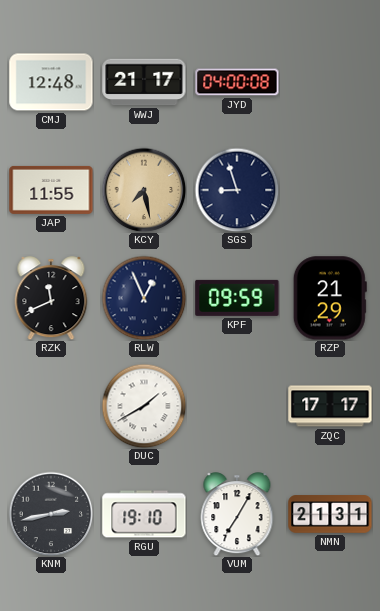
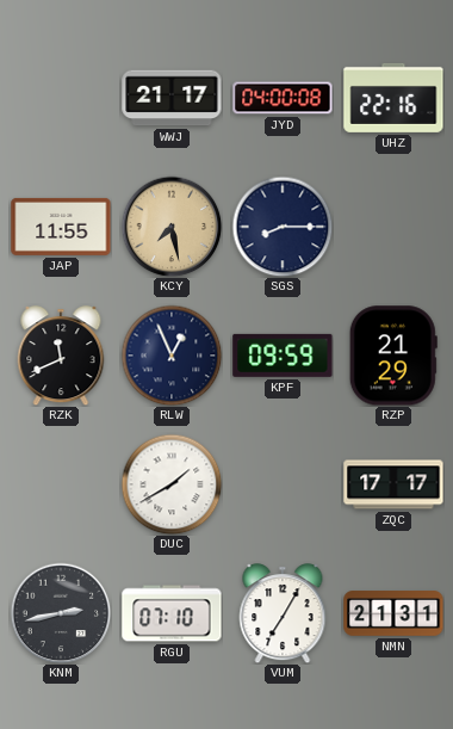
CMJ: 12:48 -> none
UHZ: none -> 22:16
SGS: 8:57 -> 8:15
RGU: 19:10 -> 07:10
